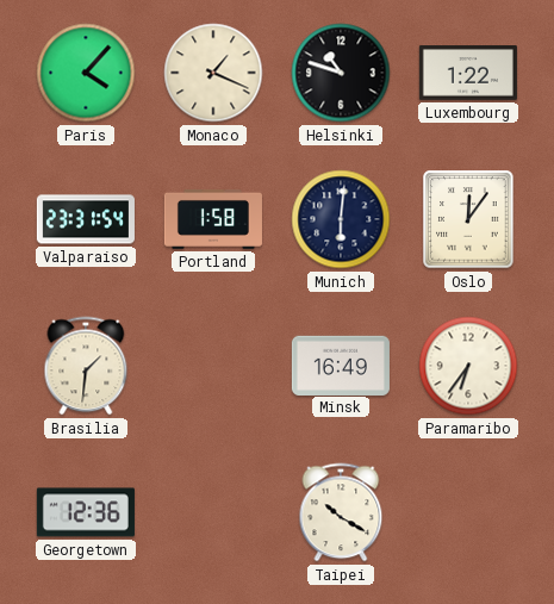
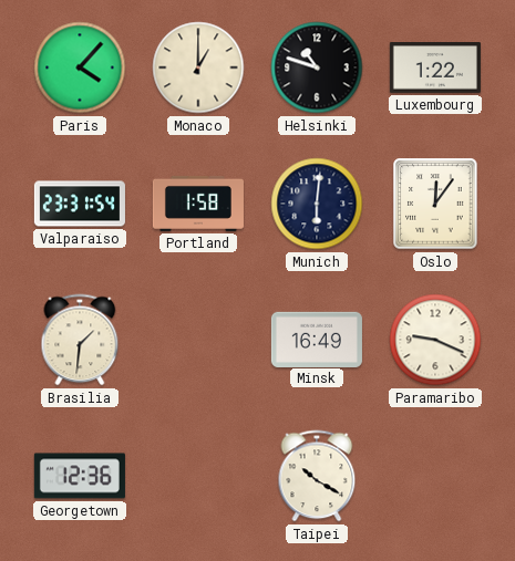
Monaco: 1:19 -> 1:00
Paramaribo: 6:36 -> 9:19
